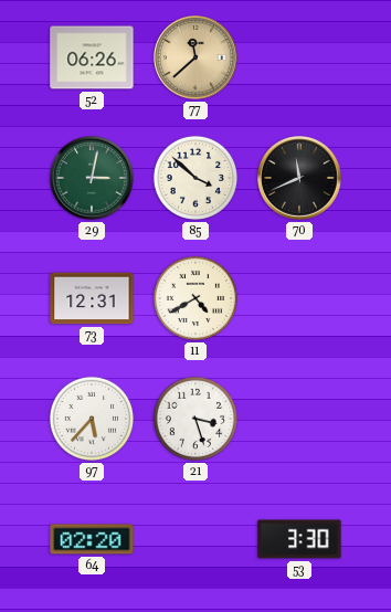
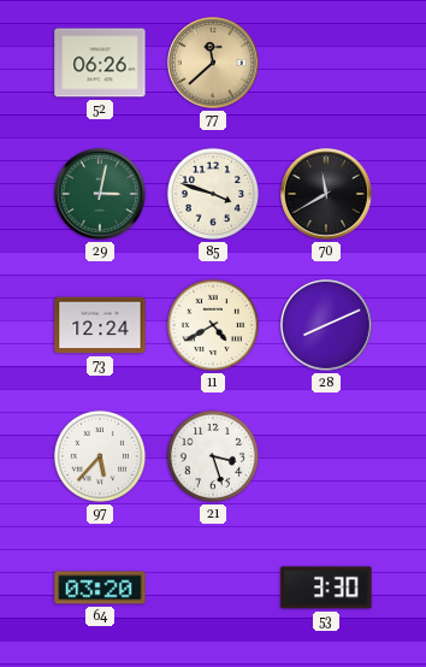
85: 3:52 -> 3:48
70: 11:41 -> 11:40
73: 12:31 -> 12:24
28: none -> 8:11
64: 02:20 -> 03:20
